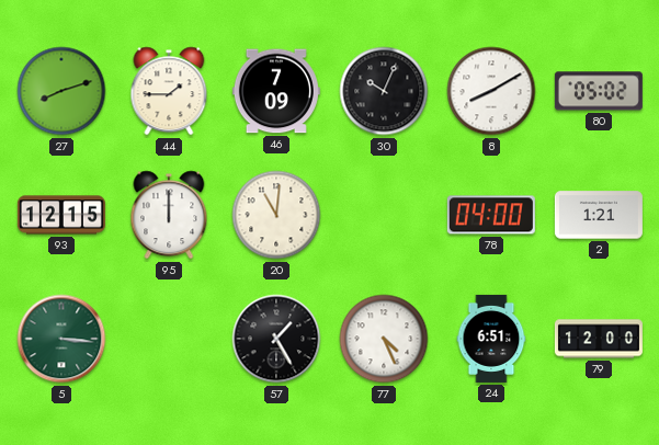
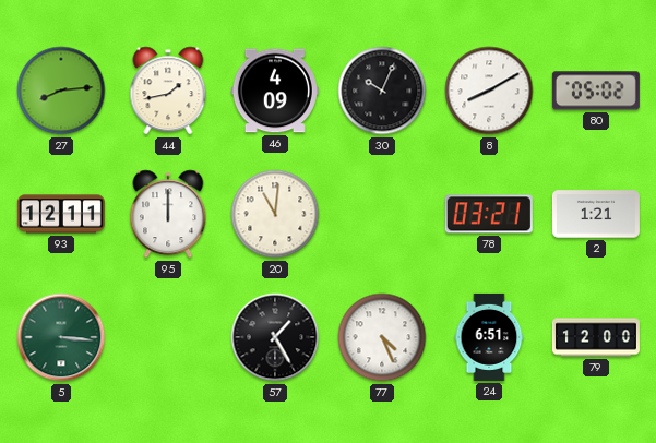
27: 8:12 -> 8:14
44: 1:45 -> 1:43
46: 7:09 -> 4:09
93: 12:15 -> 12:11
78: 04:00 -> 03:21
